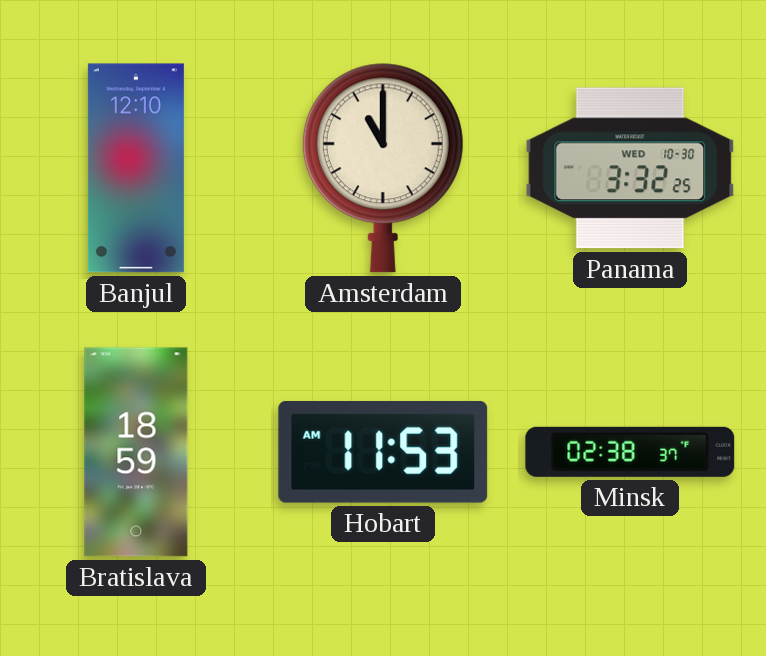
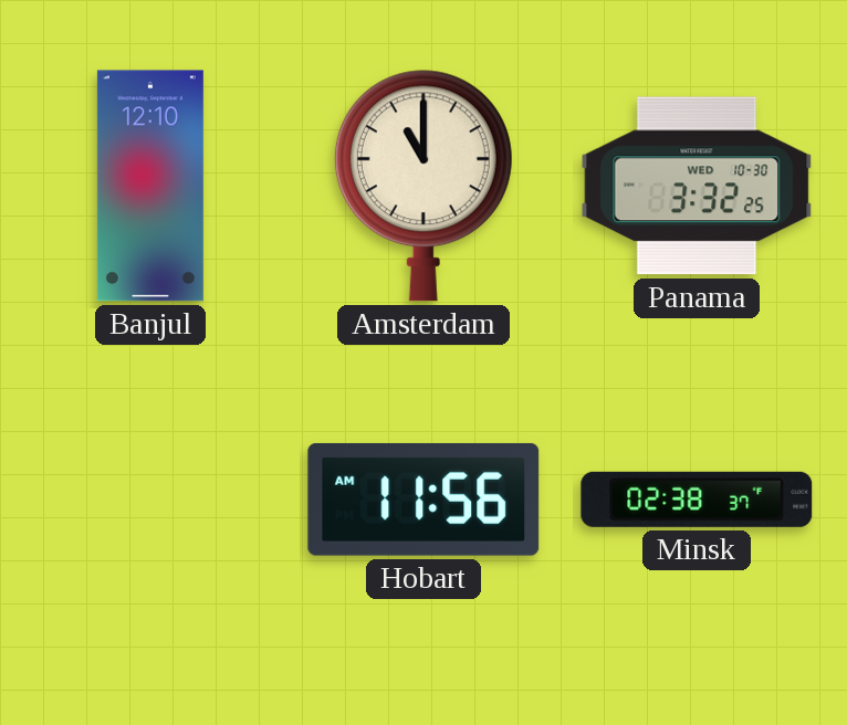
Bratislava: 18:59 -> none
Hobart: 11:53 -> 11:56
